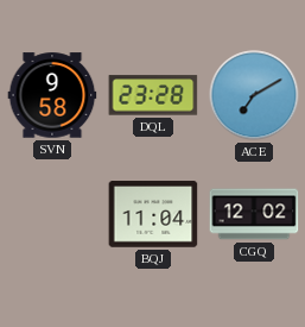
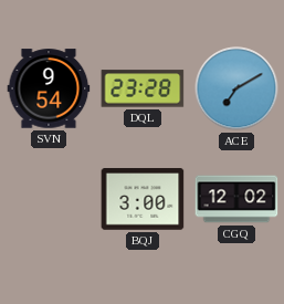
SVN: 9:58 -> 9:54
BQJ: 11:04 -> 3:00
